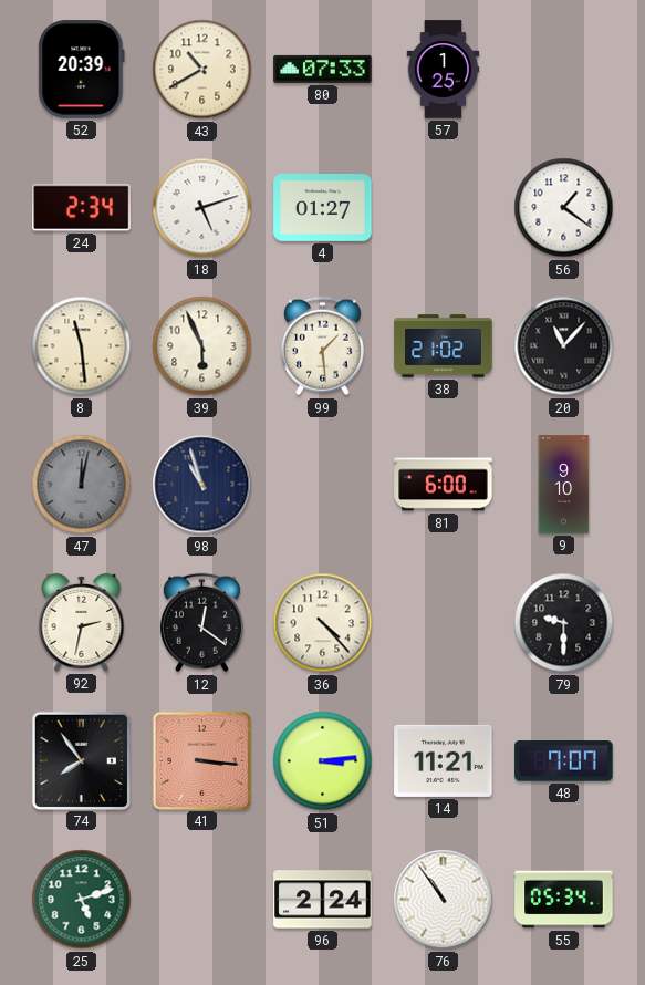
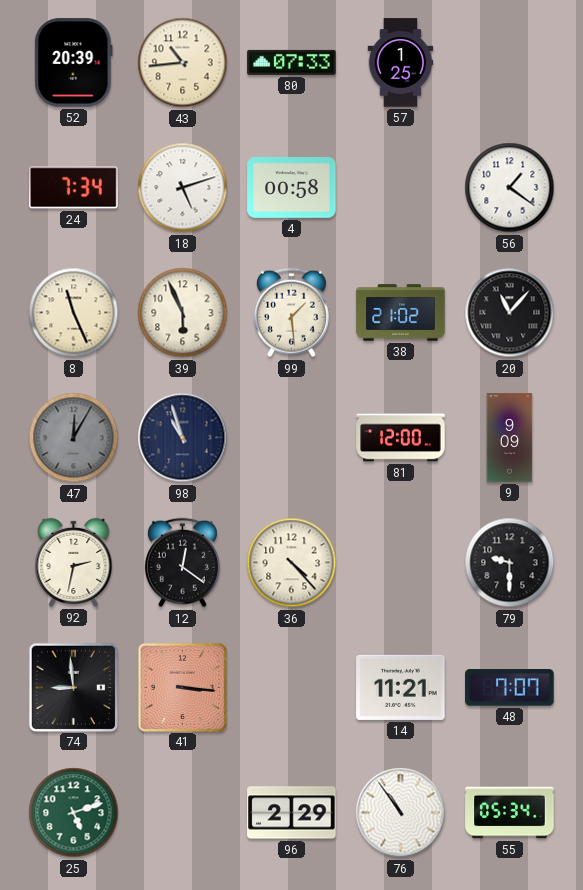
43: 10:40 -> 10:44
24: 2:34 -> 7:34
4: 01:27 -> 00:58
8: 11:29 -> 11:26
47: 12:02 -> 12:05
81: 6:00 -> 12:00
9: 9:10 -> 9:09
74: 7:54 -> 8:59
51: 3:14 -> none
96: 2:24 -> 2:29
